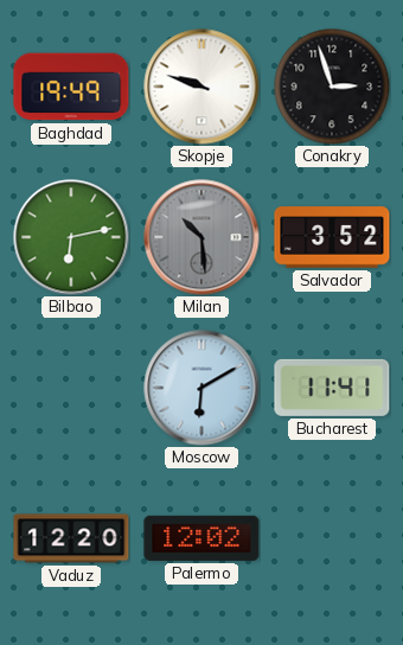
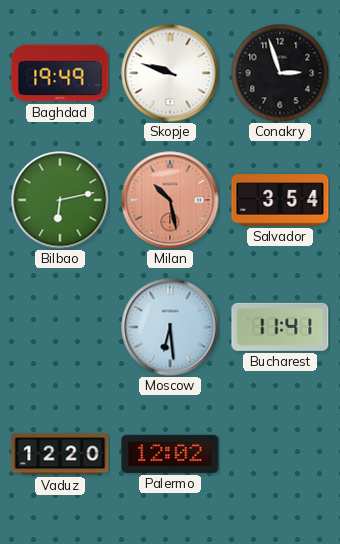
Milan: 10:29 -> 10:28
Milan dial: grey -> salmon
Salvador: 3:52 -> 3:54
Moscow: 6:10 -> 6:29
